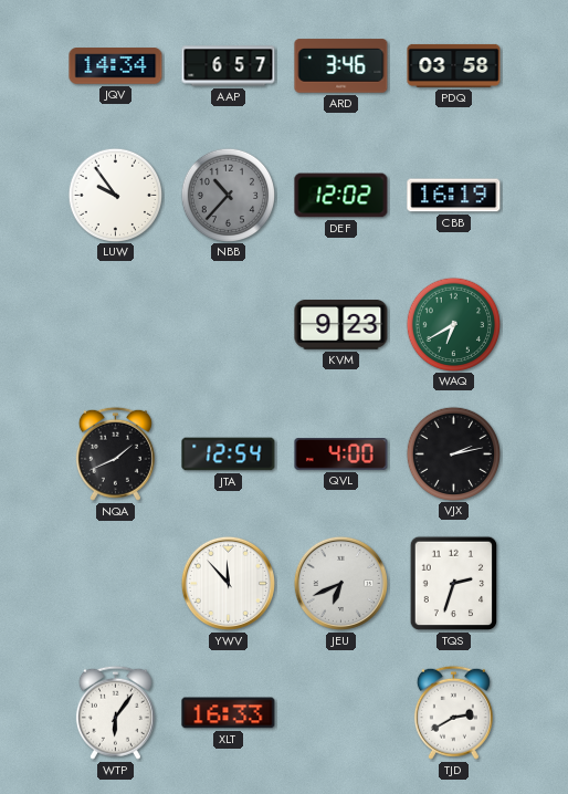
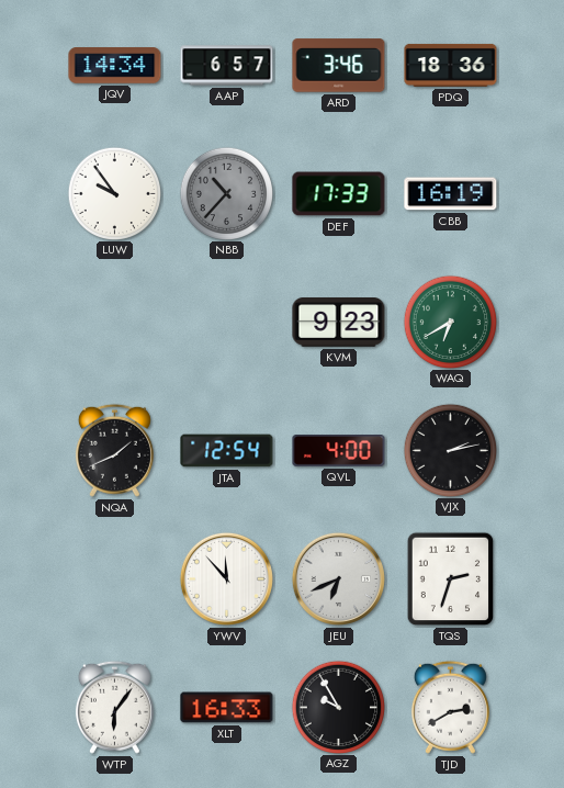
PDQ: 03:58 -> 18:36
DEF: 12:02 -> 17:33
AGZ: none -> 9:55
